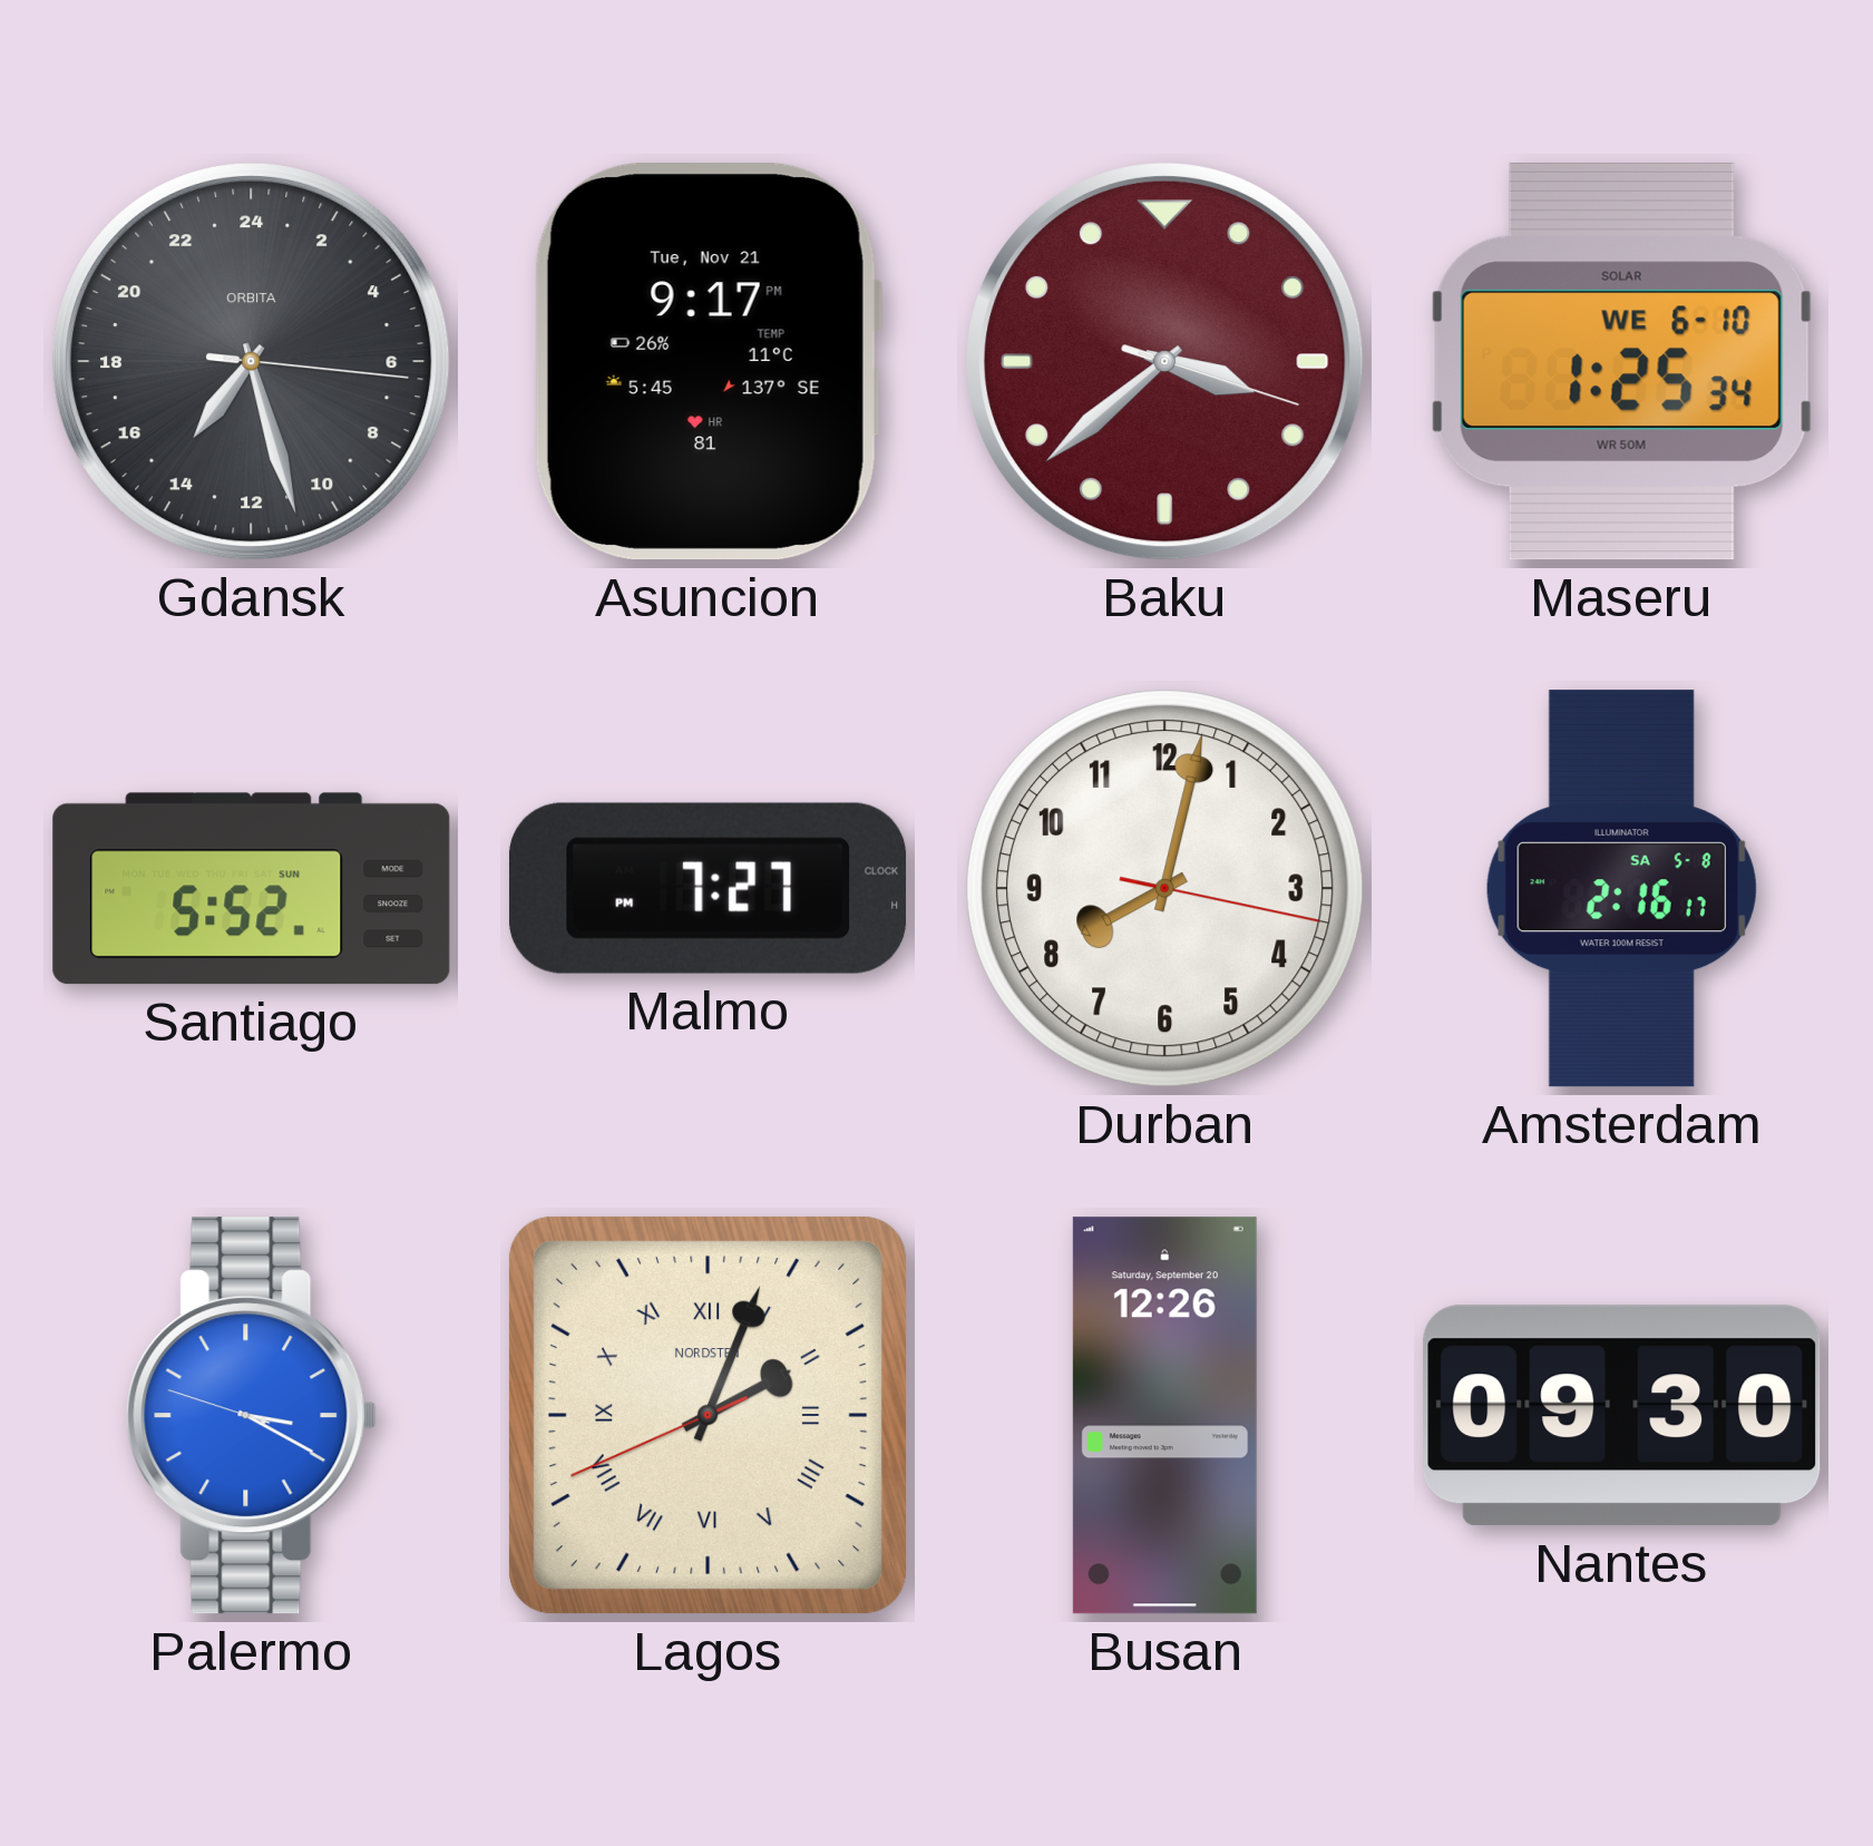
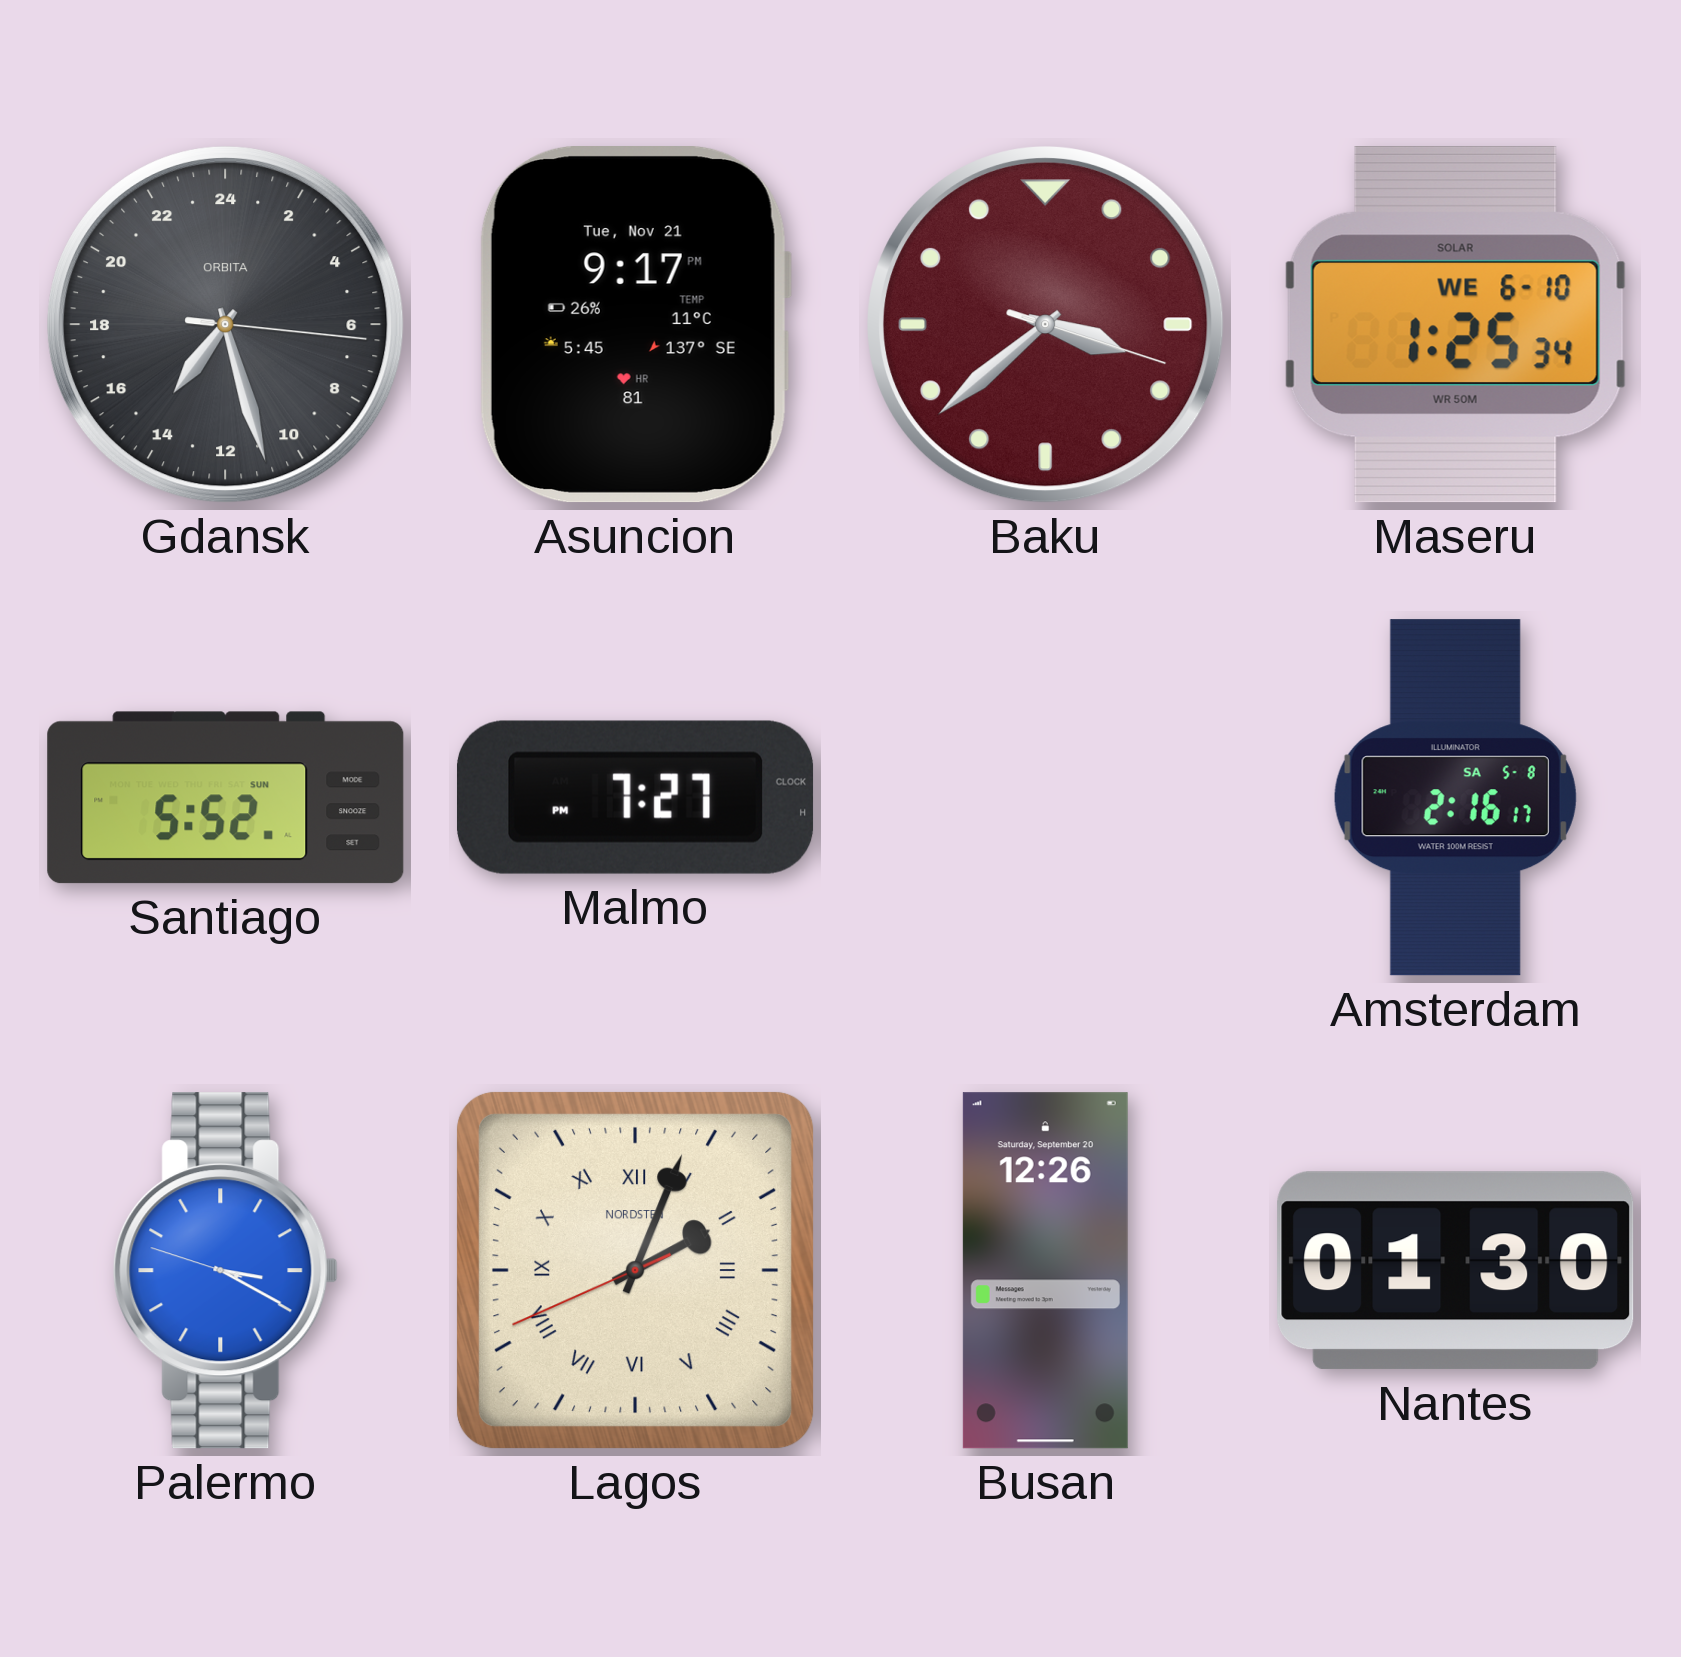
Durban: 8:02 -> none
Nantes: 09:30 -> 01:30
